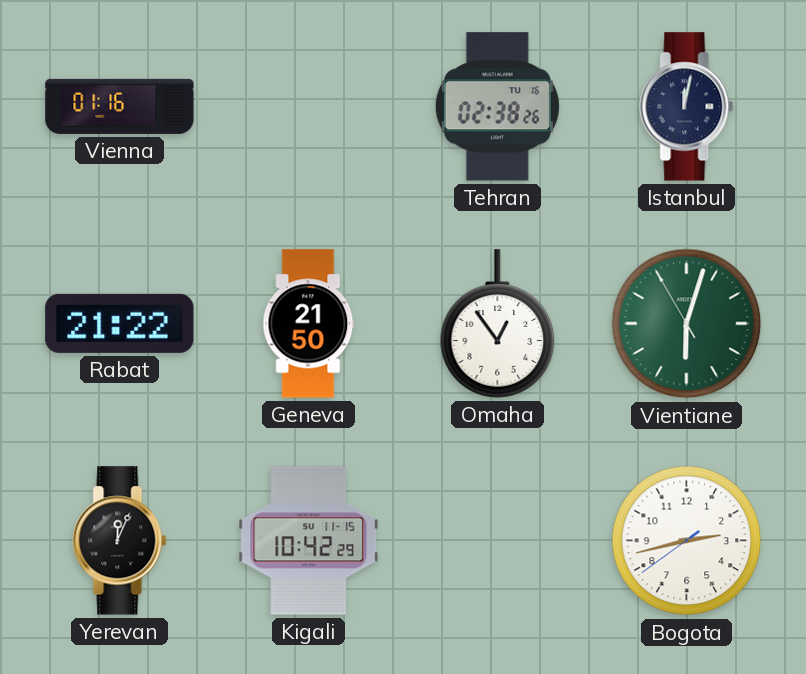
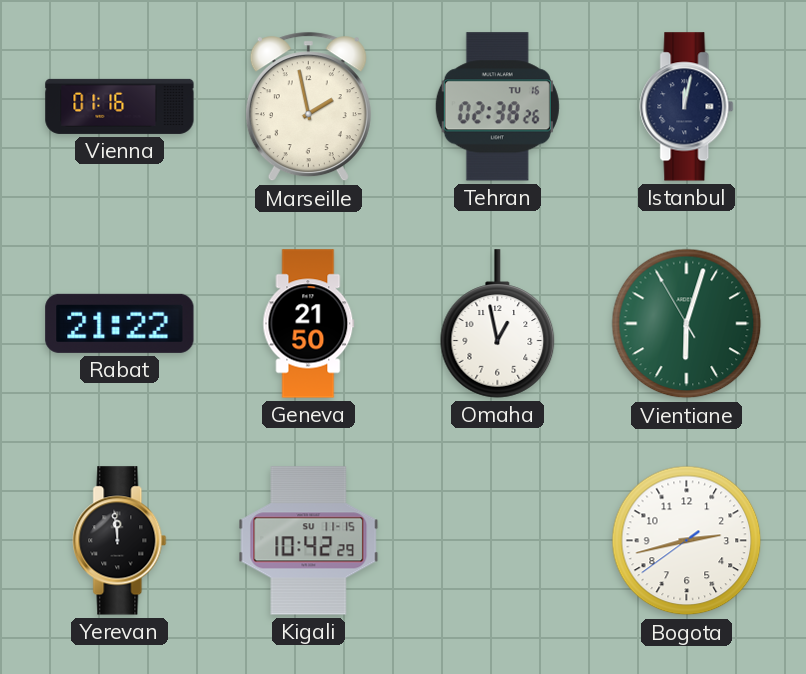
Marseille: none -> 1:58
Omaha: 12:54 -> 12:58
Yerevan: 12:04 -> 11:59
